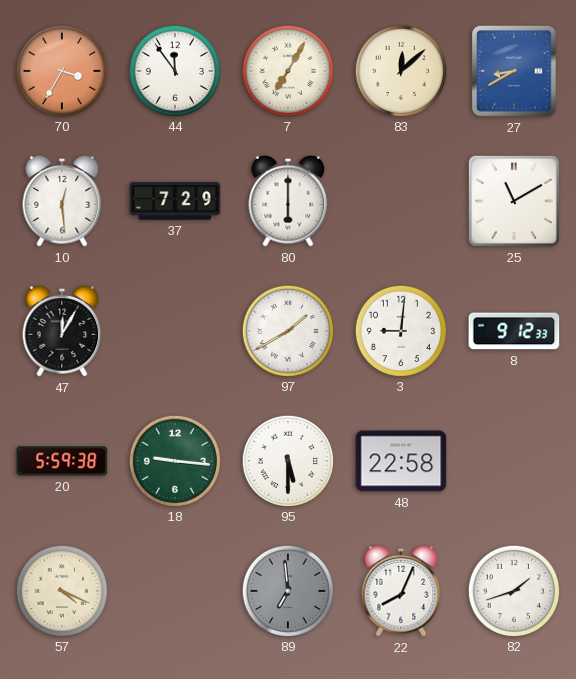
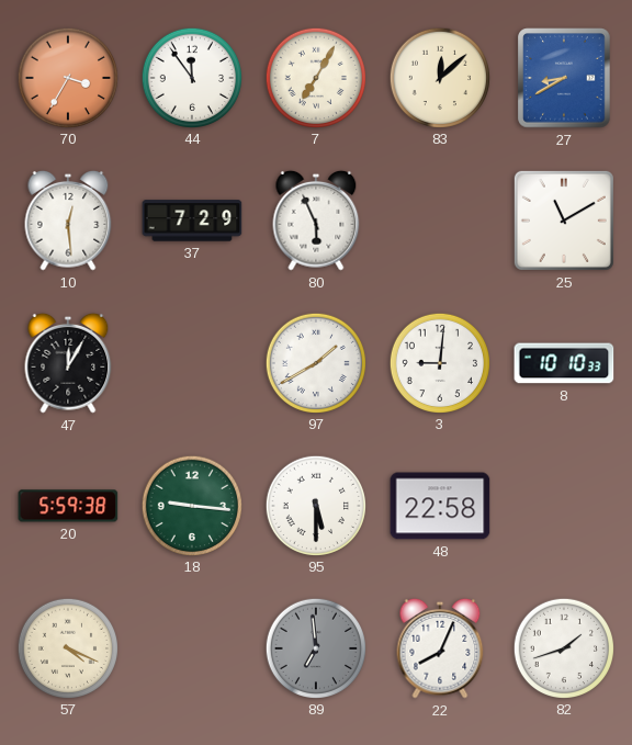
80: 6:00 -> 5:56
8: 9:12 -> 10:10
